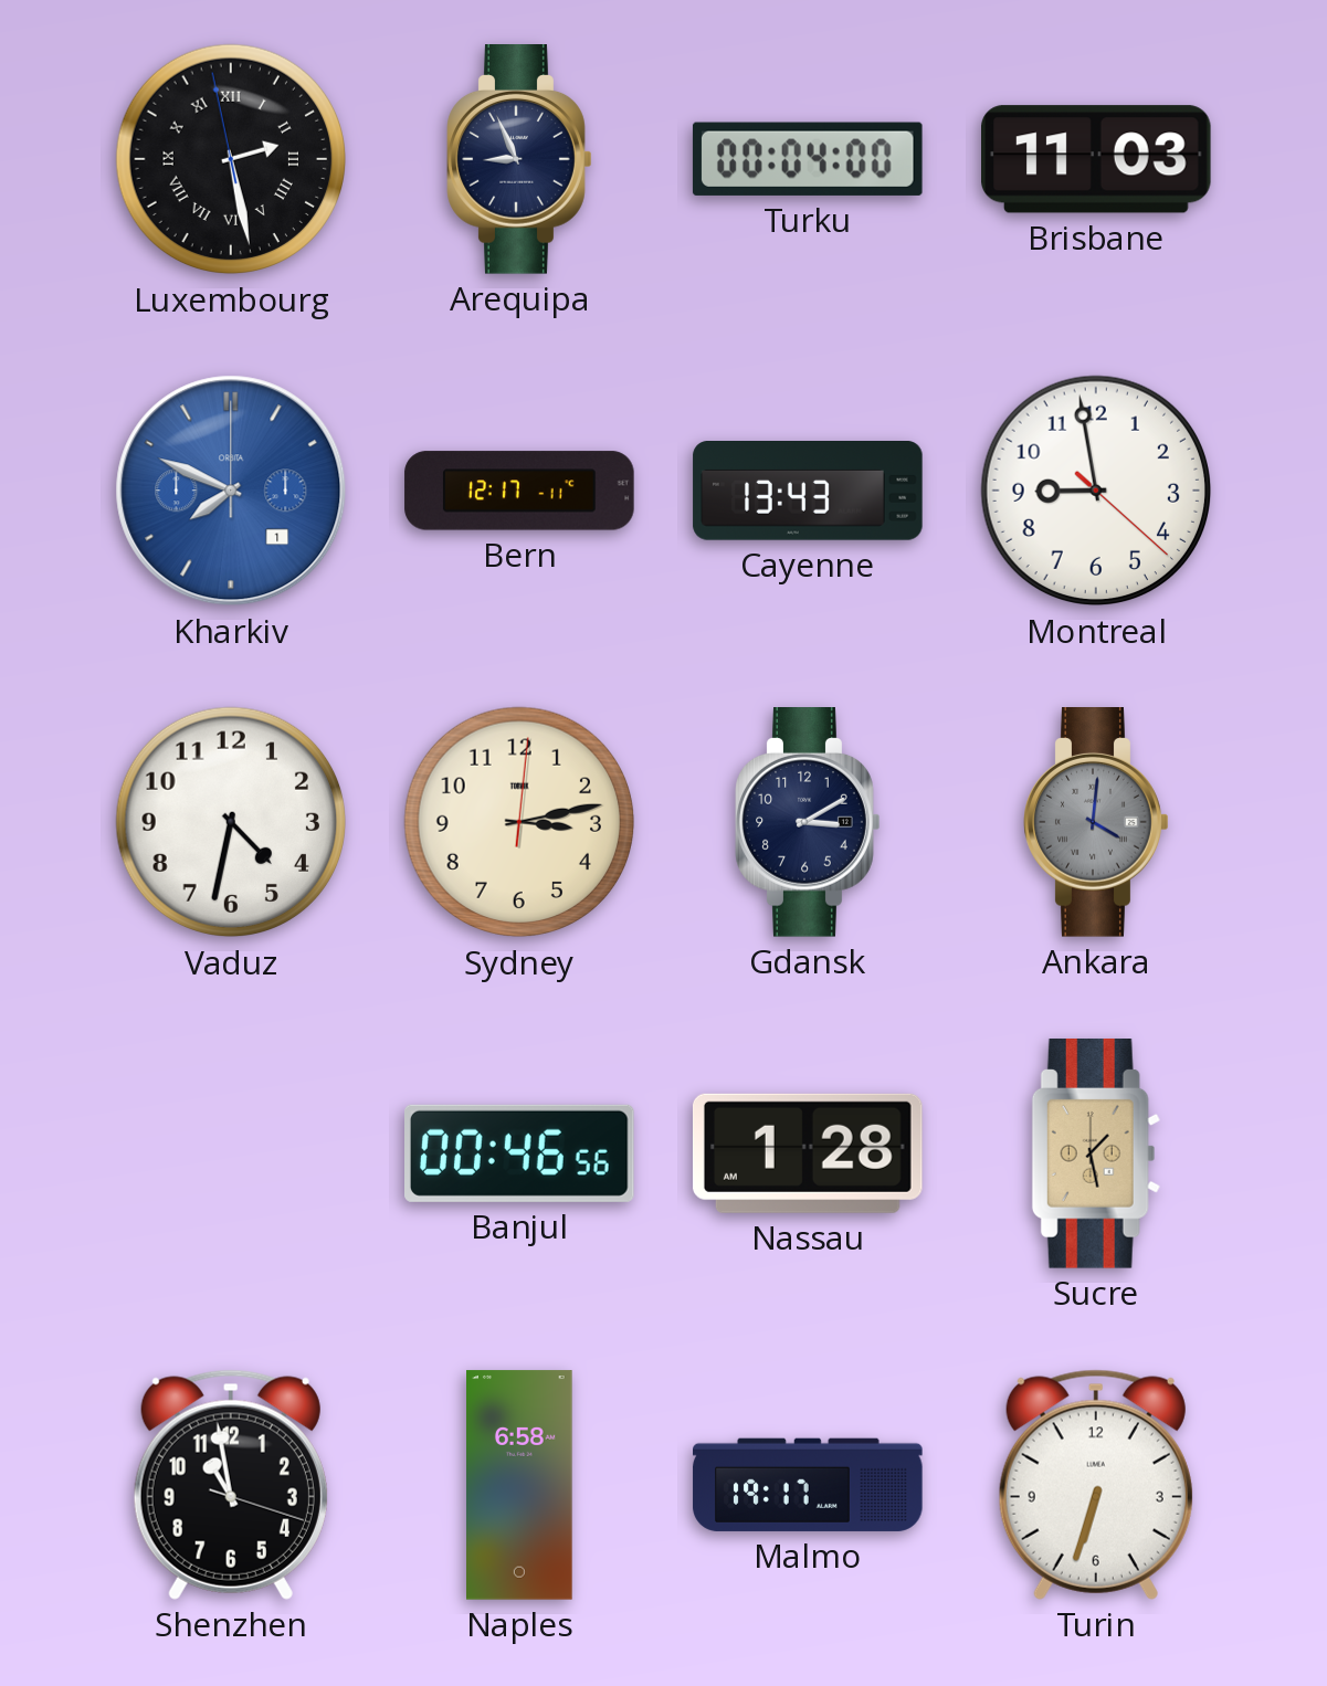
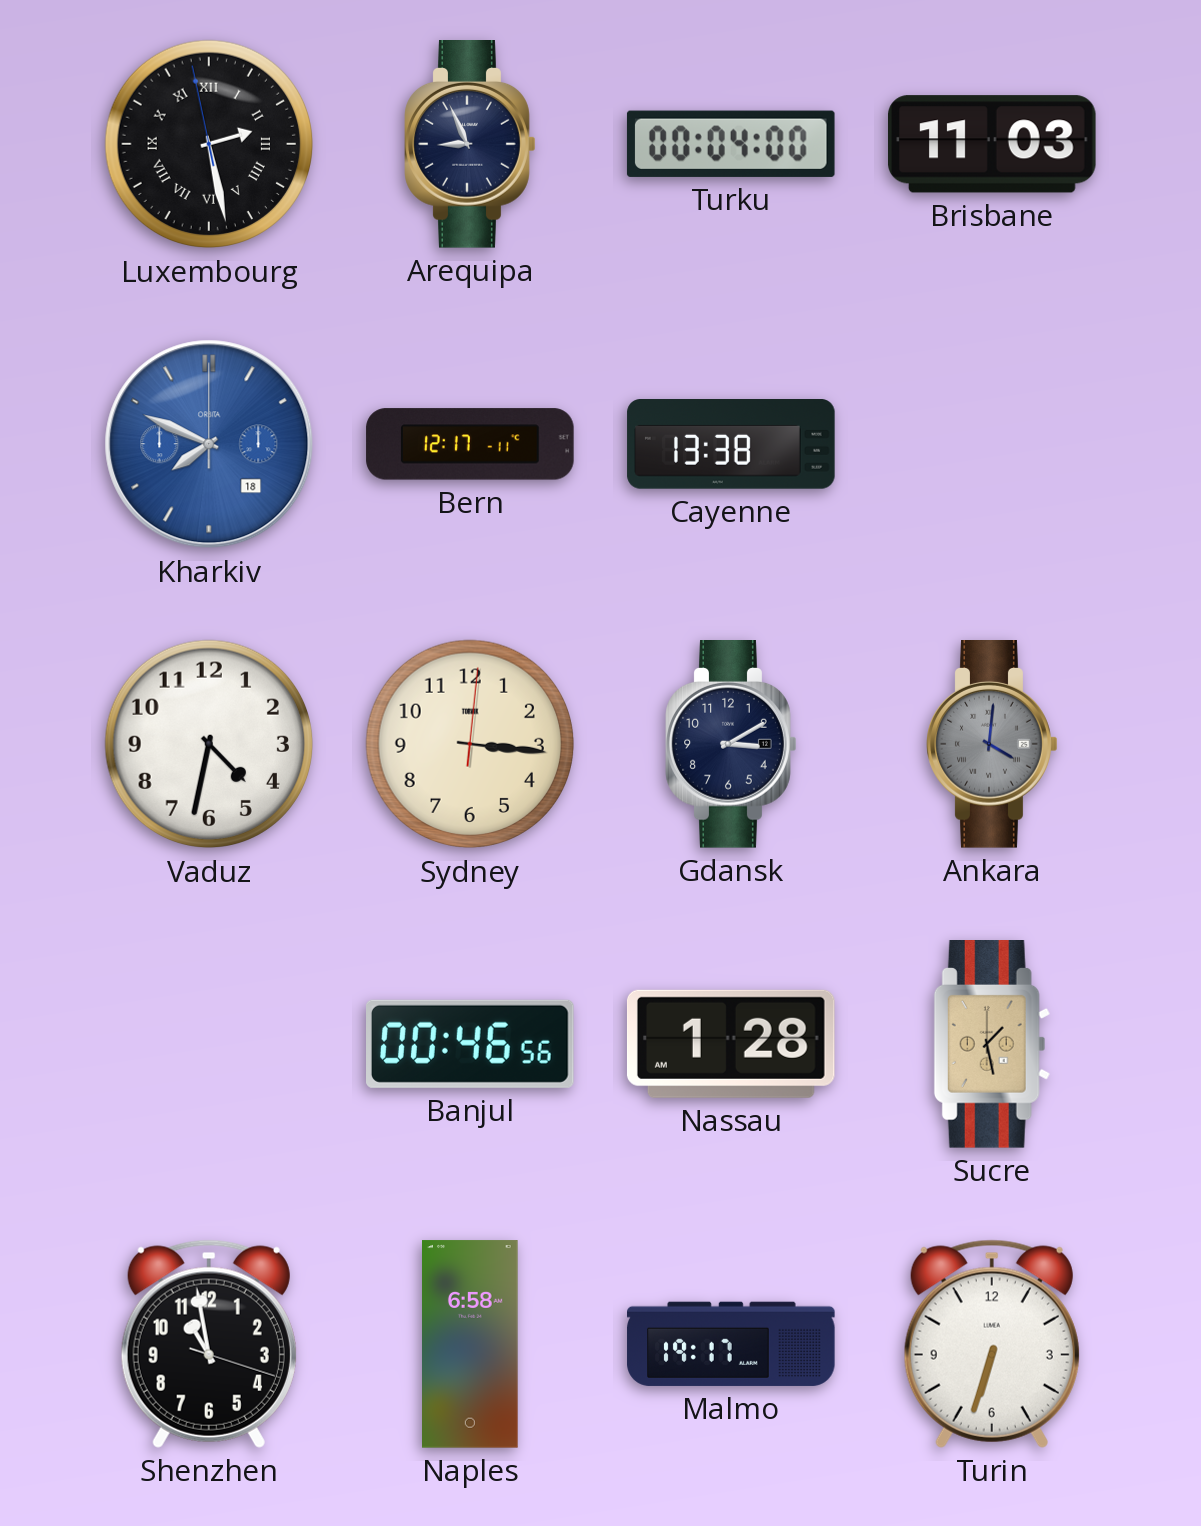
Kharkiv date: 1 -> 18
Cayenne: 13:43 -> 13:38
Montreal: 8:58 -> none
Sydney: 3:13 -> 3:16
